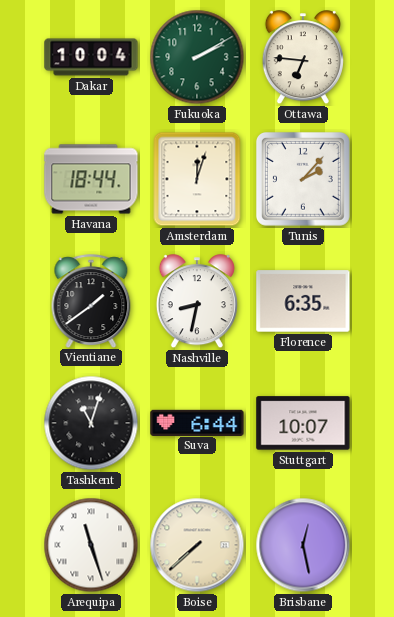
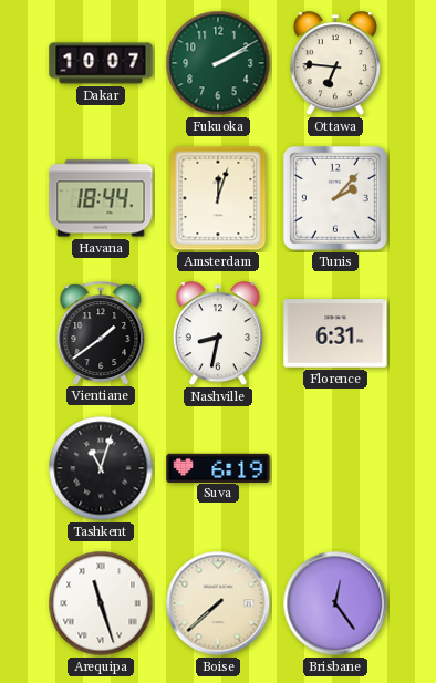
Dakar: 10:04 -> 10:07
Florence: 6:35 -> 6:31
Suva: 6:44 -> 6:19
Stuttgart: 10:07 -> none
Brisbane: 12:28 -> 12:24
